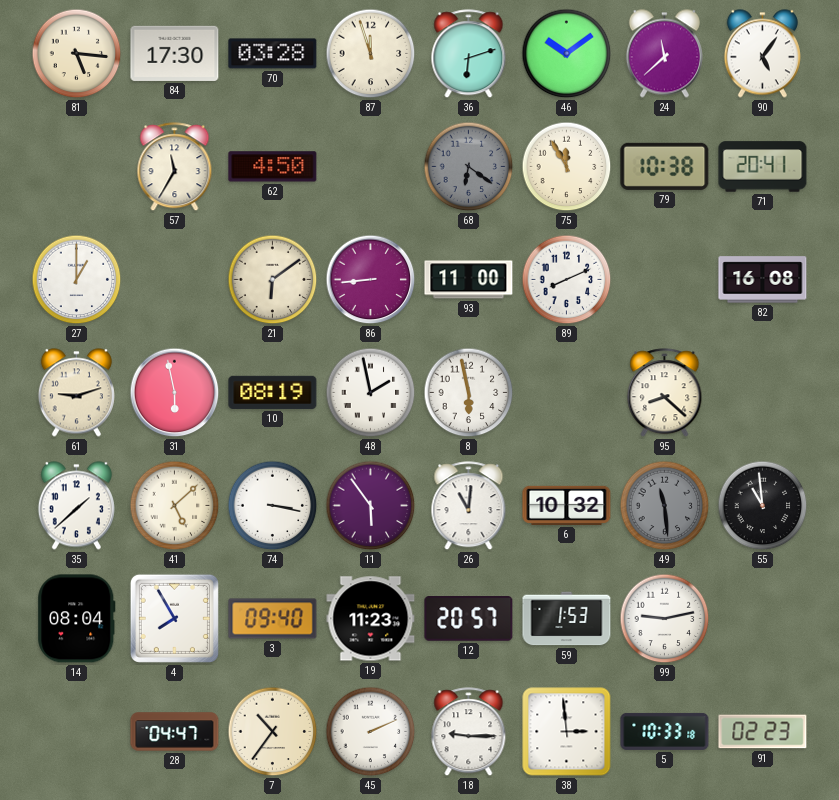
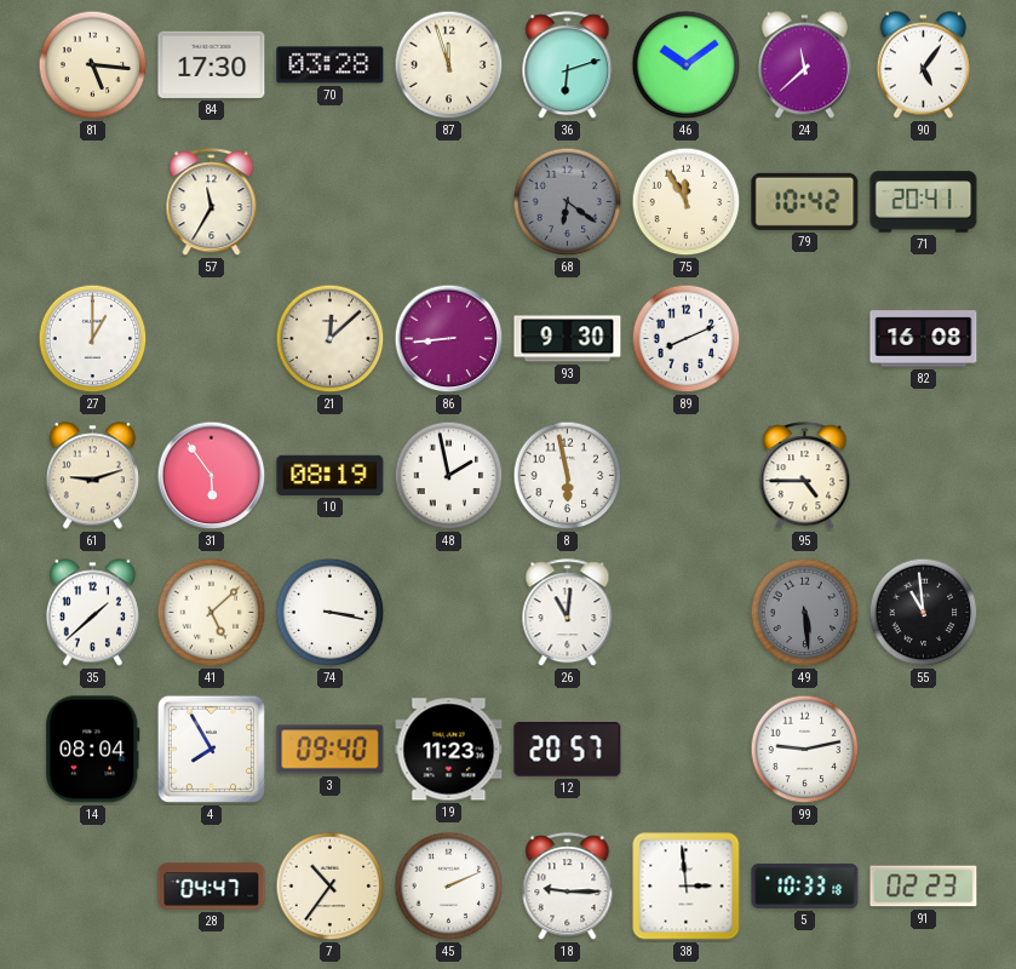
62: 4:50 -> none
79: 10:38 -> 10:42
21: 6:09 -> 12:08
93: 11:00 -> 9:30
31: 5:58 -> 5:54
95: 8:22 -> 4:45
11: 5:54 -> none
6: 10:32 -> none
49: 11:29 -> 5:29
59: 1:53 -> none
